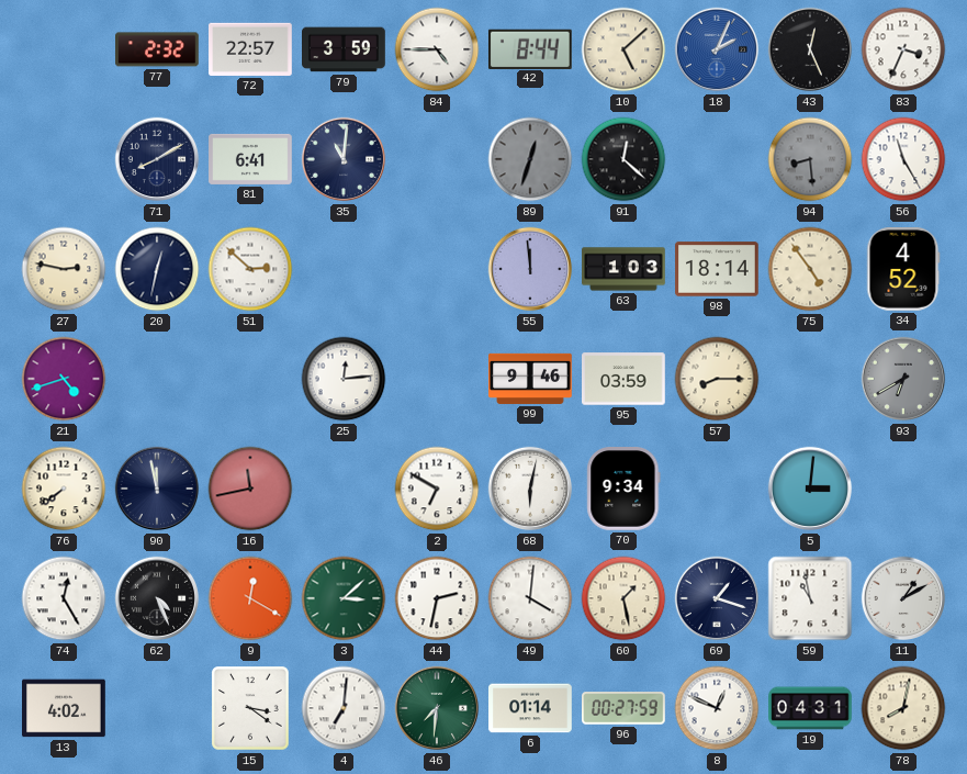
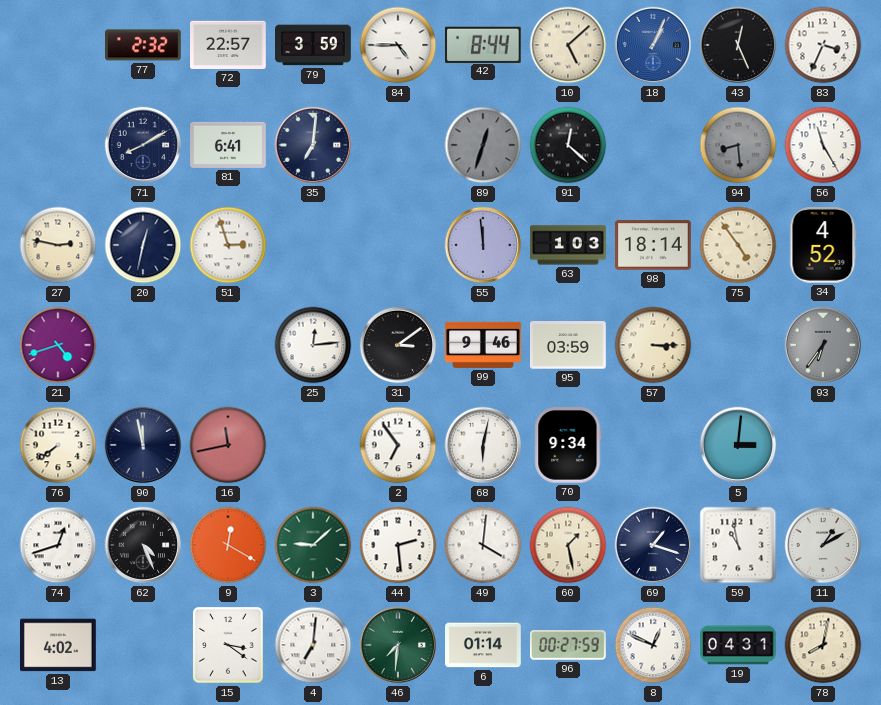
18: 2:04 -> 1:04
35: 11:01 -> 7:01
51: 2:52 -> 2:57
31: none -> 3:09
57: 8:15 -> 3:15
93: 6:40 -> 6:36
2: 6:50 -> 6:54
74: 12:25 -> 12:42
3: 3:08 -> 9:08
44: 2:32 -> 2:29
